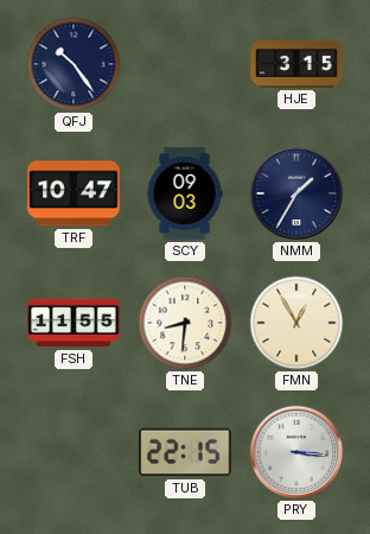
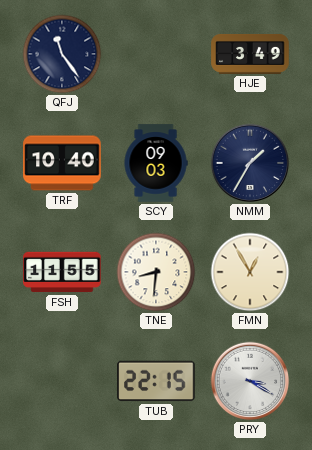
QFJ: 10:24 -> 11:24
HJE: 3:15 -> 3:49
TRF: 10:47 -> 10:40
PRY: 3:16 -> 3:20
